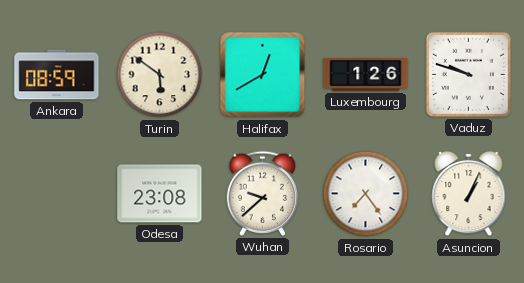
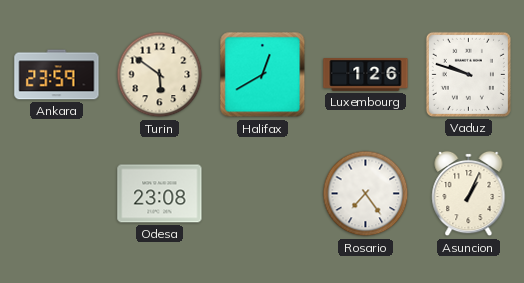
Ankara: 08:59 -> 23:59
Wuhan: 9:38 -> none
